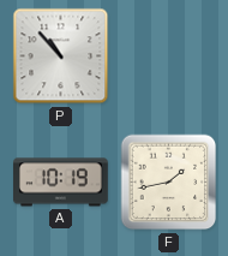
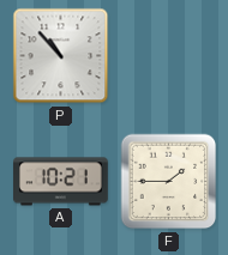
A: 10:19 -> 10:21
F: 1:43 -> 1:45
